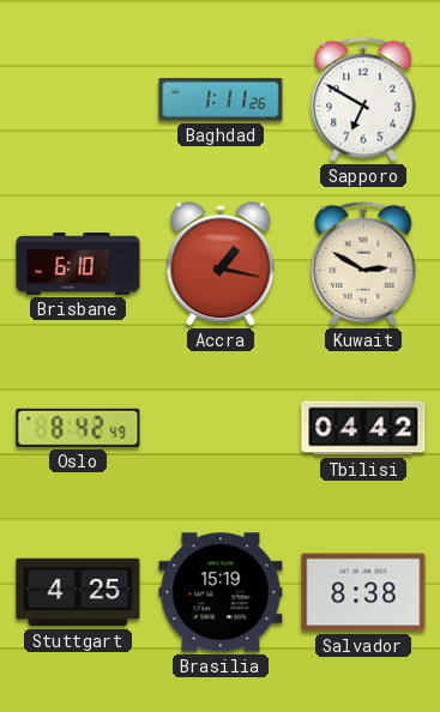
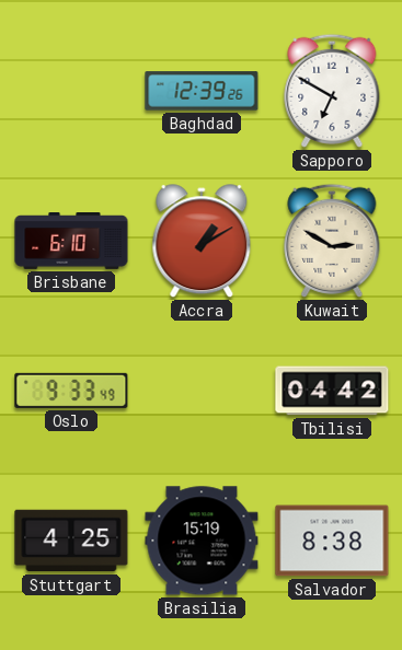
Baghdad: 1:11 -> 12:39
Accra: 1:17 -> 1:10
Oslo: 8:42 -> 9:33
